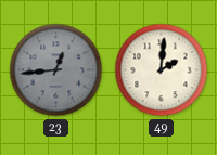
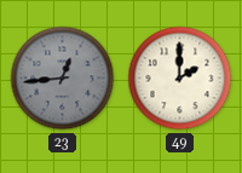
49: 2:01 -> 2:00
